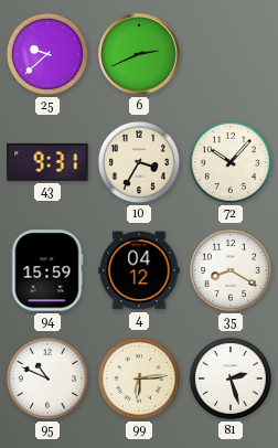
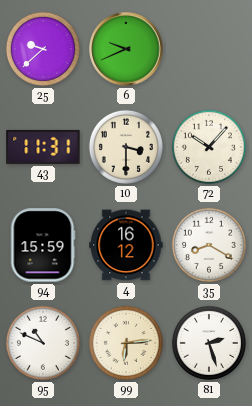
6: 2:41 -> 9:41
43: 9:31 -> 11:31
10: 3:35 -> 3:30
4: 04:12 -> 16:12
